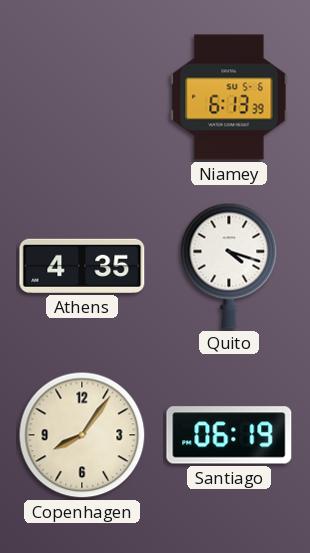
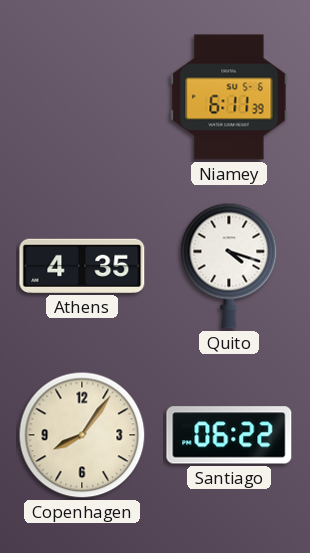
Niamey: 6:13 -> 6:11
Santiago: 06:19 -> 06:22
